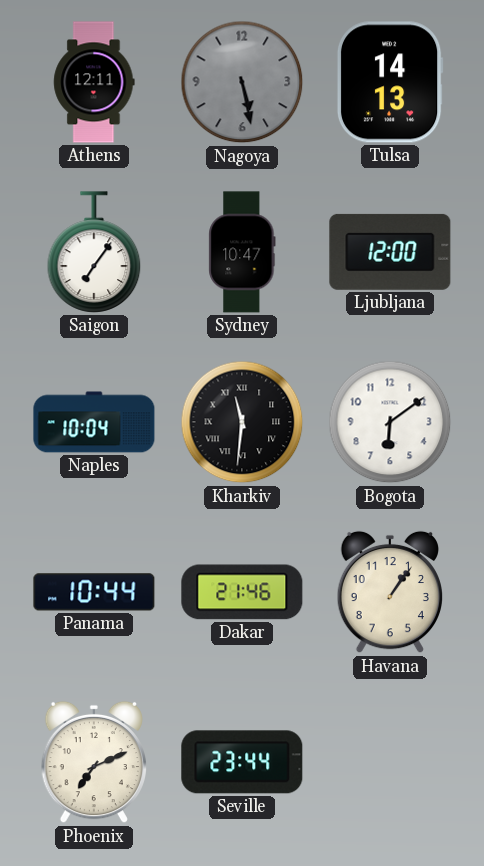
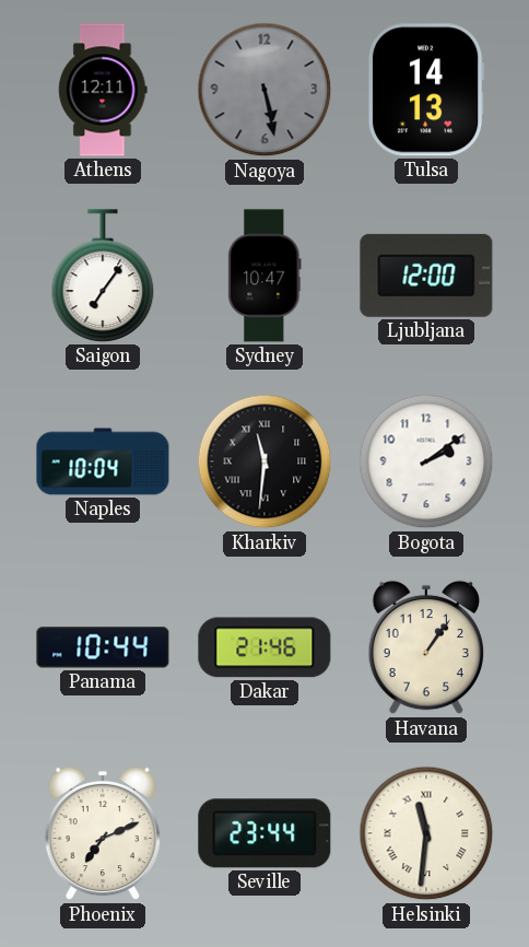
Bogota: 6:09 -> 2:09
Helsinki: none -> 11:31
